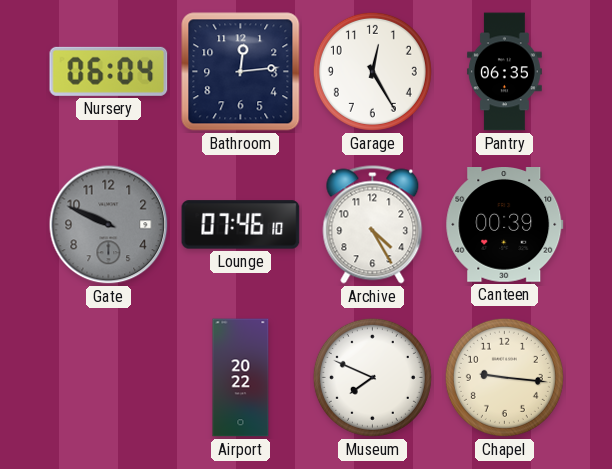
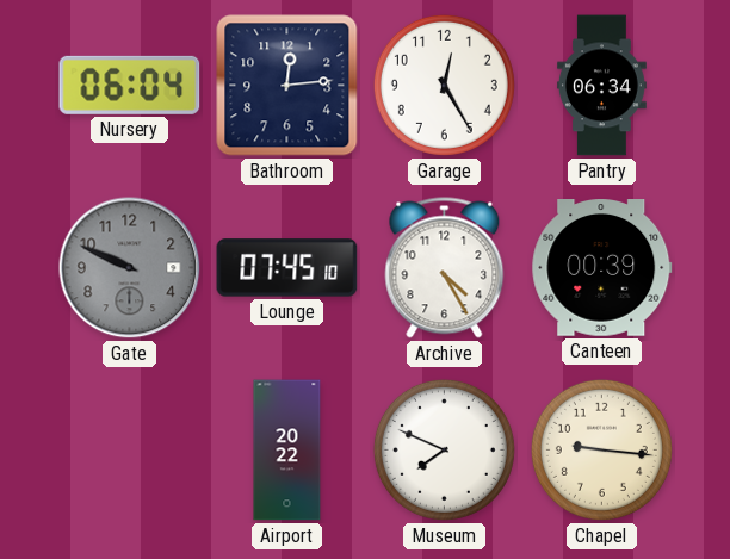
Pantry: 06:35 -> 06:34
Lounge: 07:46 -> 07:45
